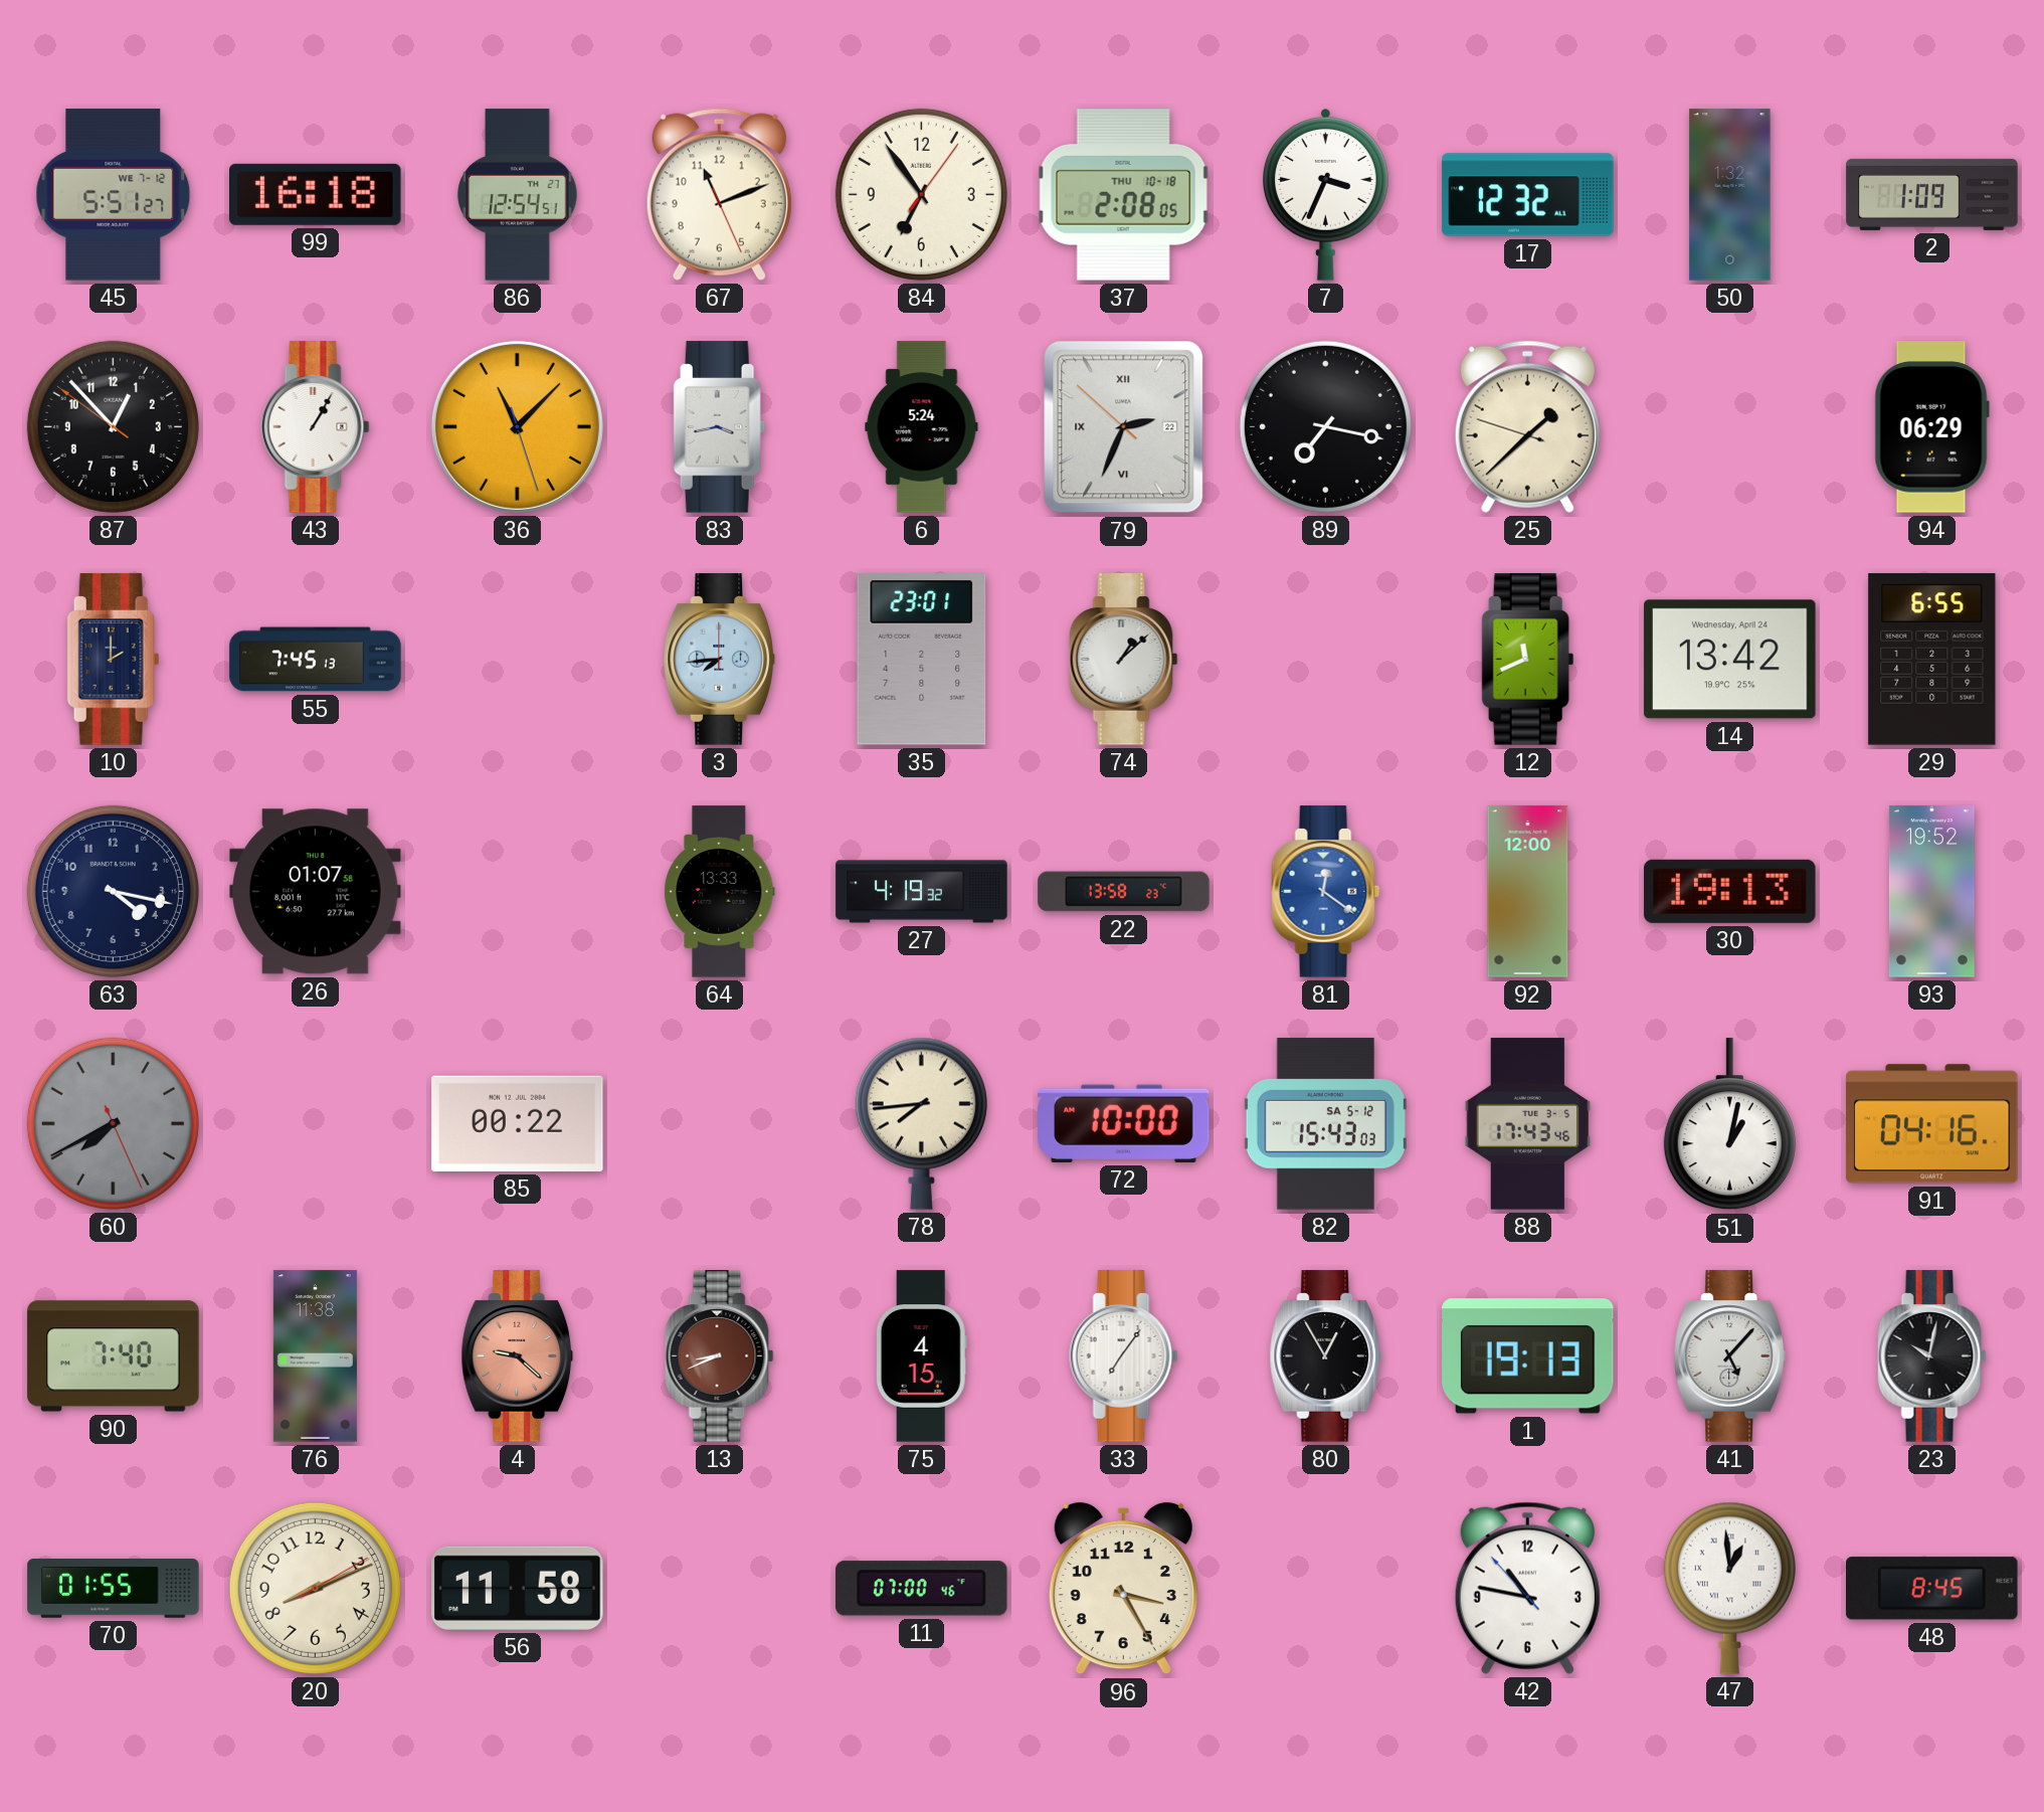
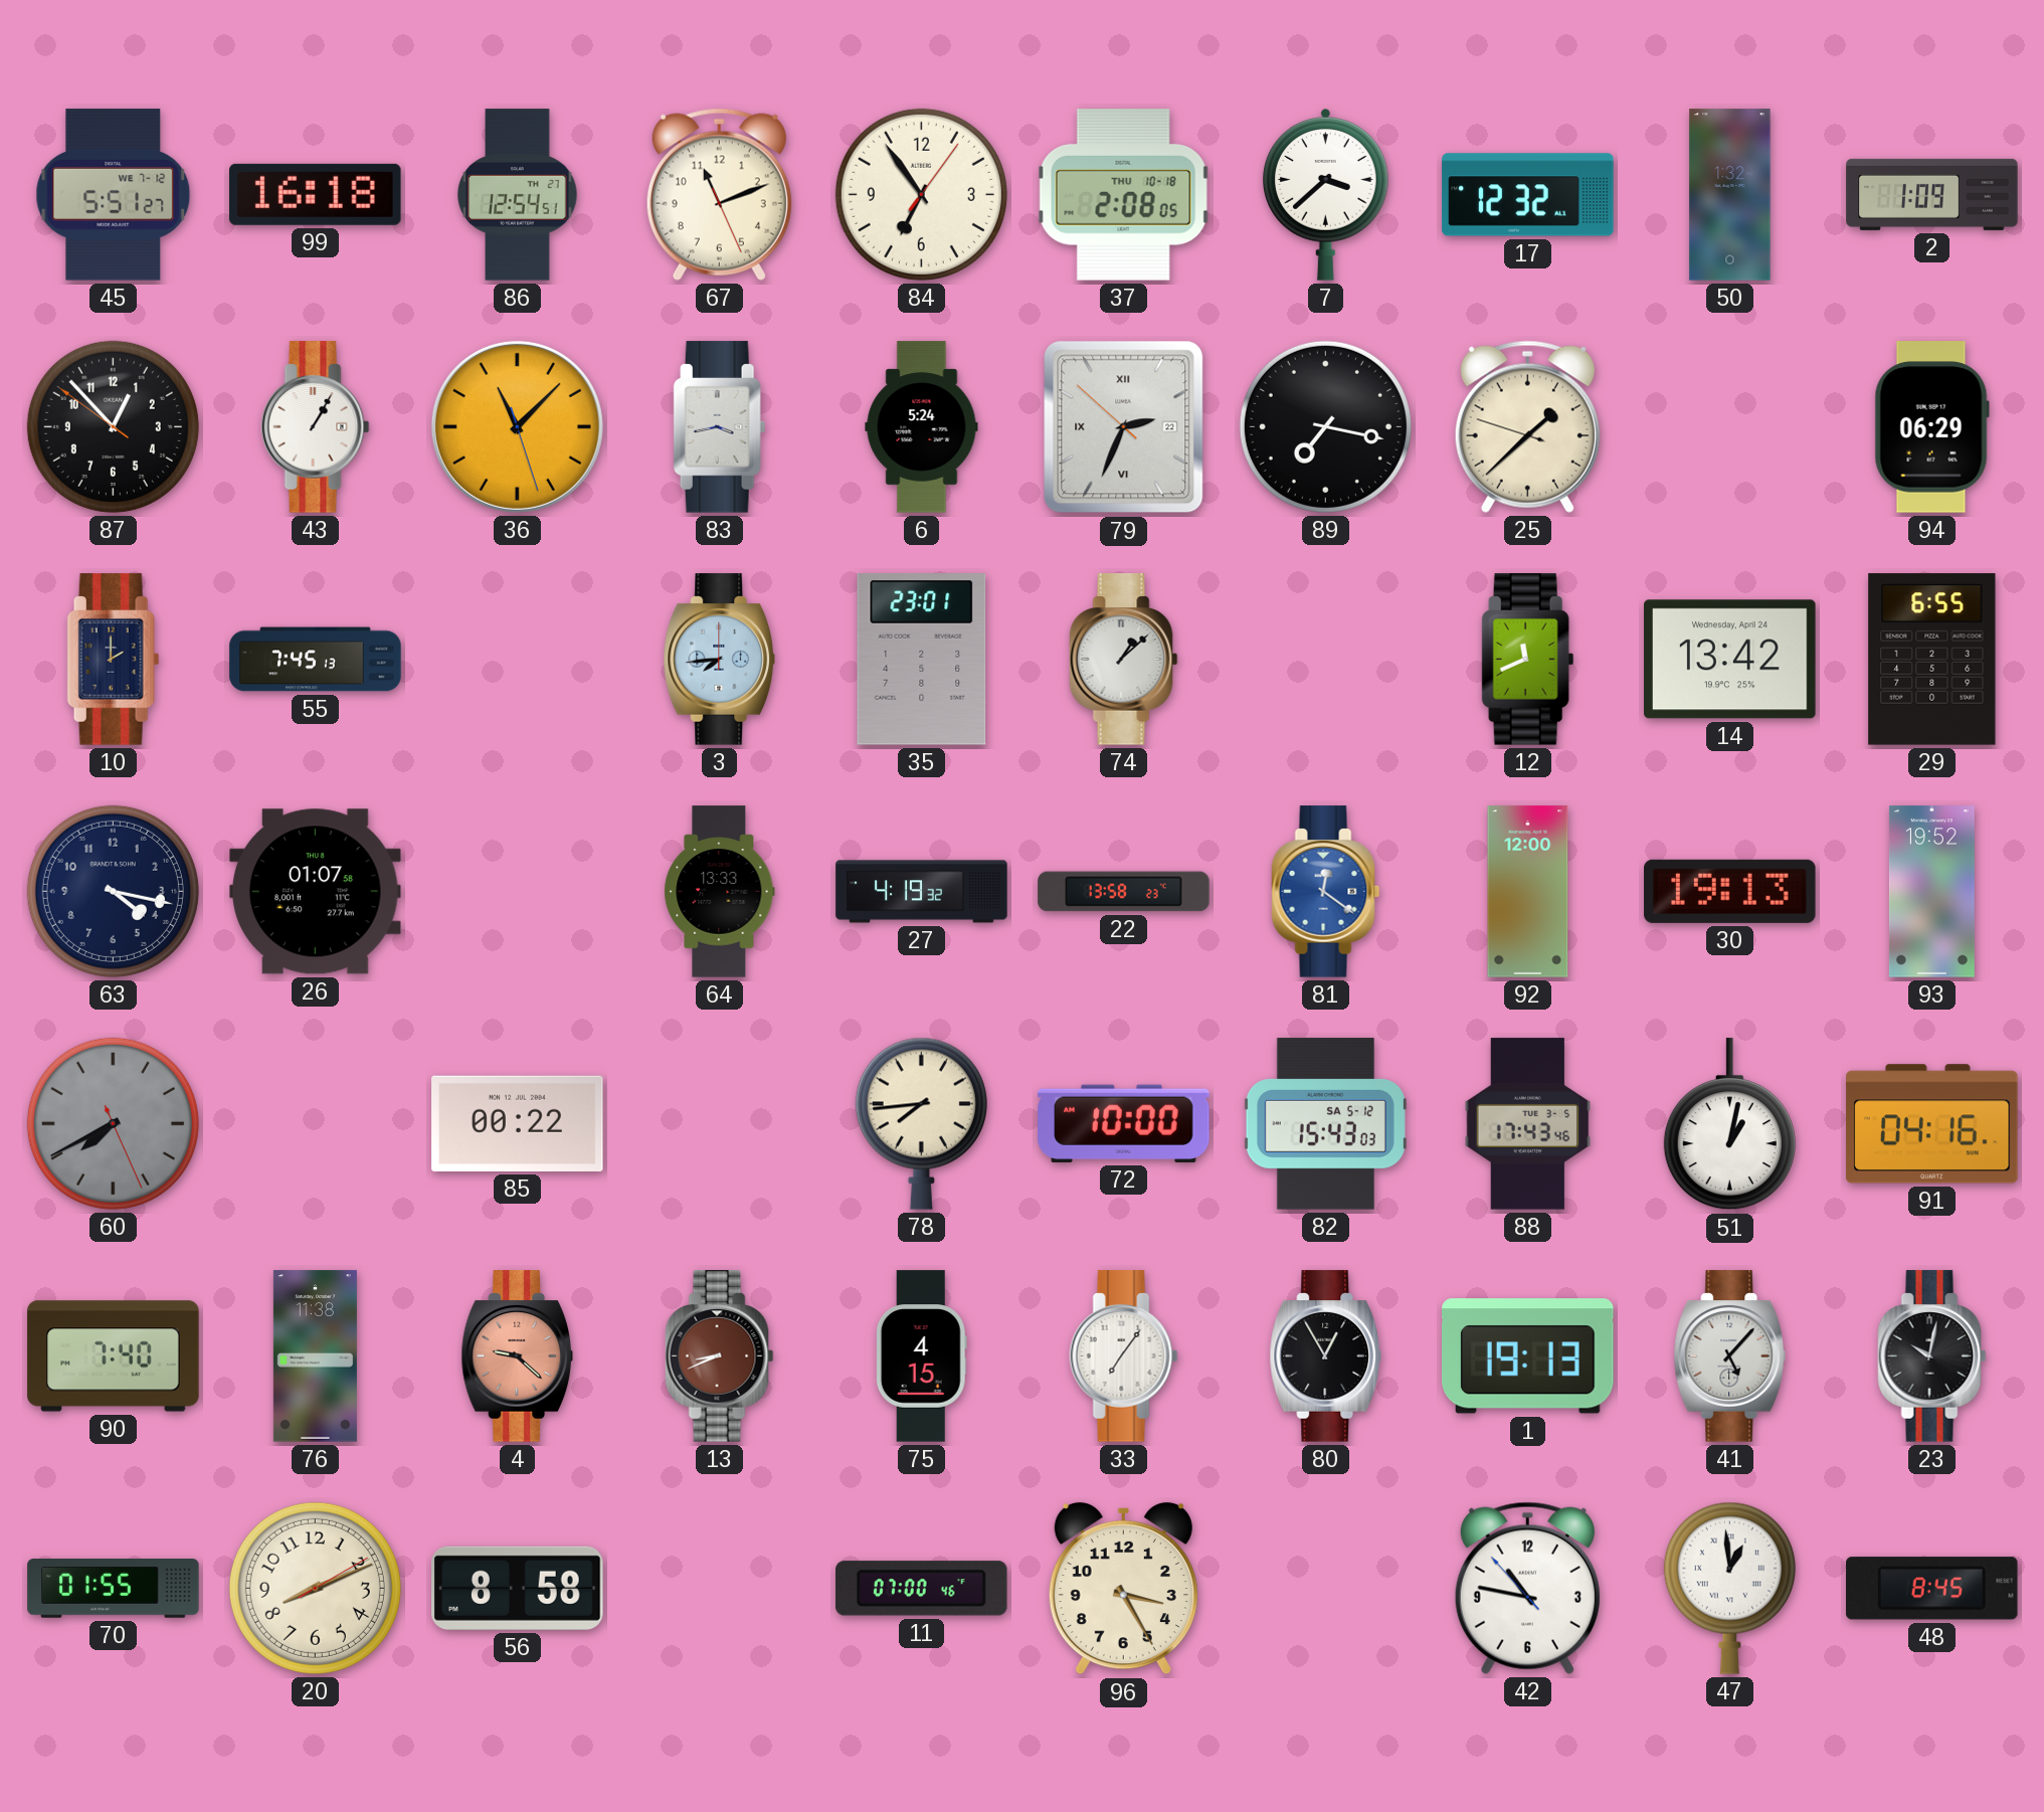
7: 3:34 -> 3:38
56: 11:58 -> 8:58
